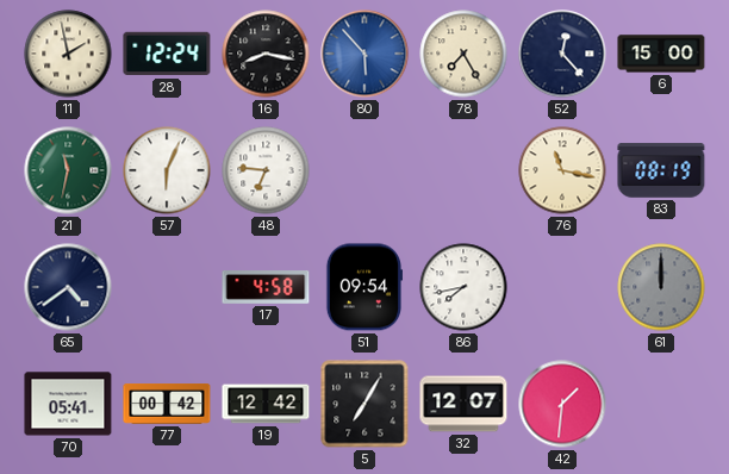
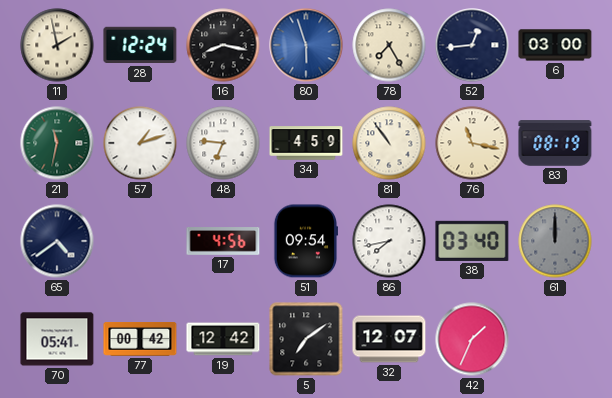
80: 5:53 -> 5:57
52: 12:23 -> 12:44
6: 15:00 -> 03:00
57: 6:04 -> 1:12
34: none -> 4:59
81: none -> 10:54
17: 4:58 -> 4:56
38: none -> 03:40
5: 7:05 -> 7:09
42: 1:31 -> 1:34
